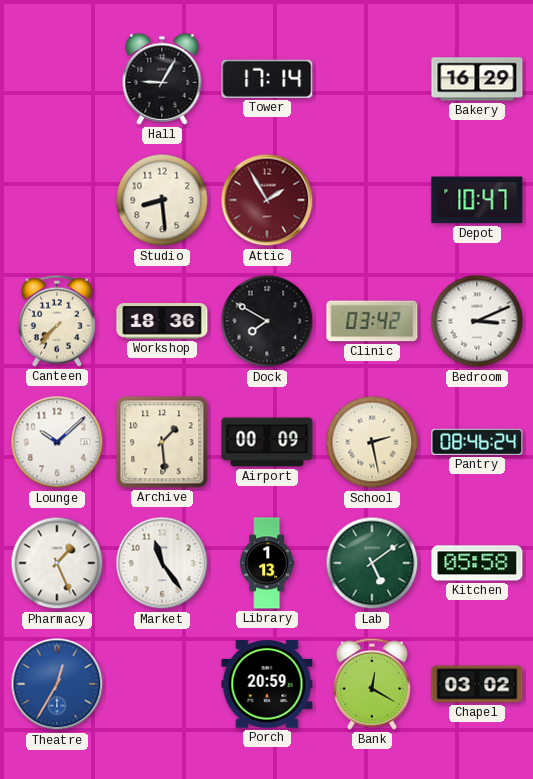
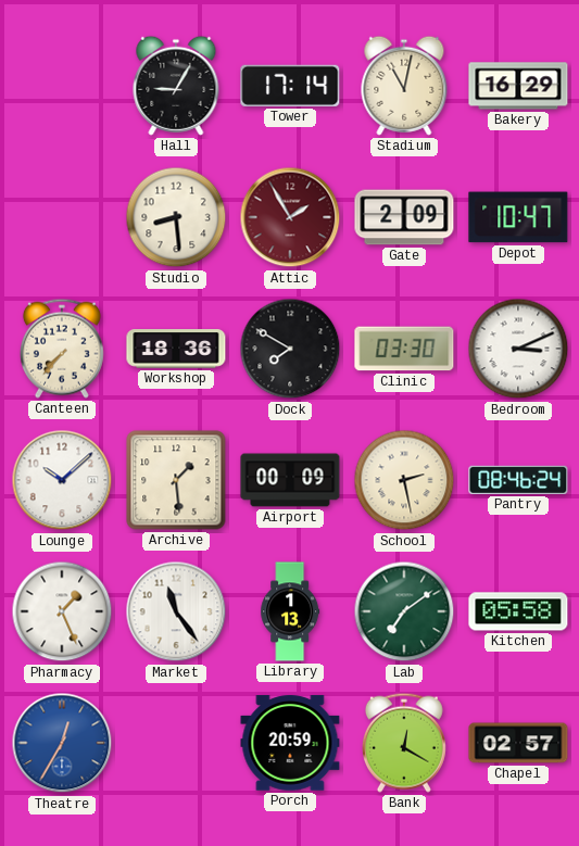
Stadium: none -> 11:02
Gate: none -> 2:09
Clinic: 03:42 -> 03:30
Lab: 5:09 -> 7:09
Chapel: 03:02 -> 02:57
